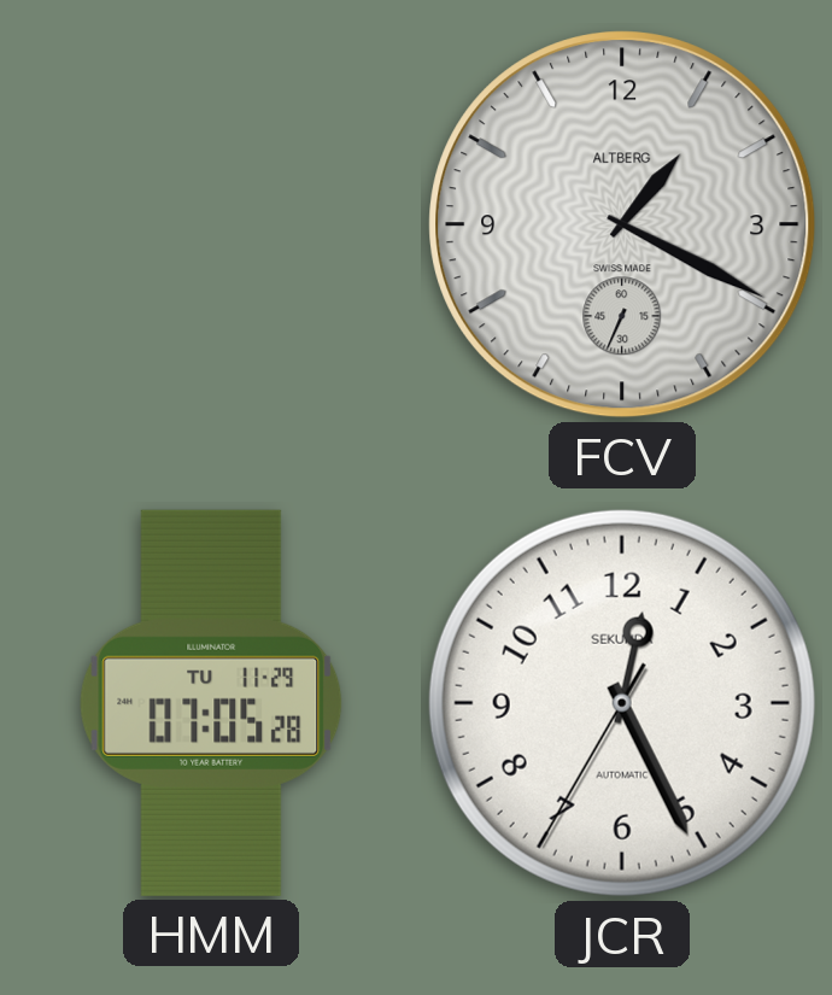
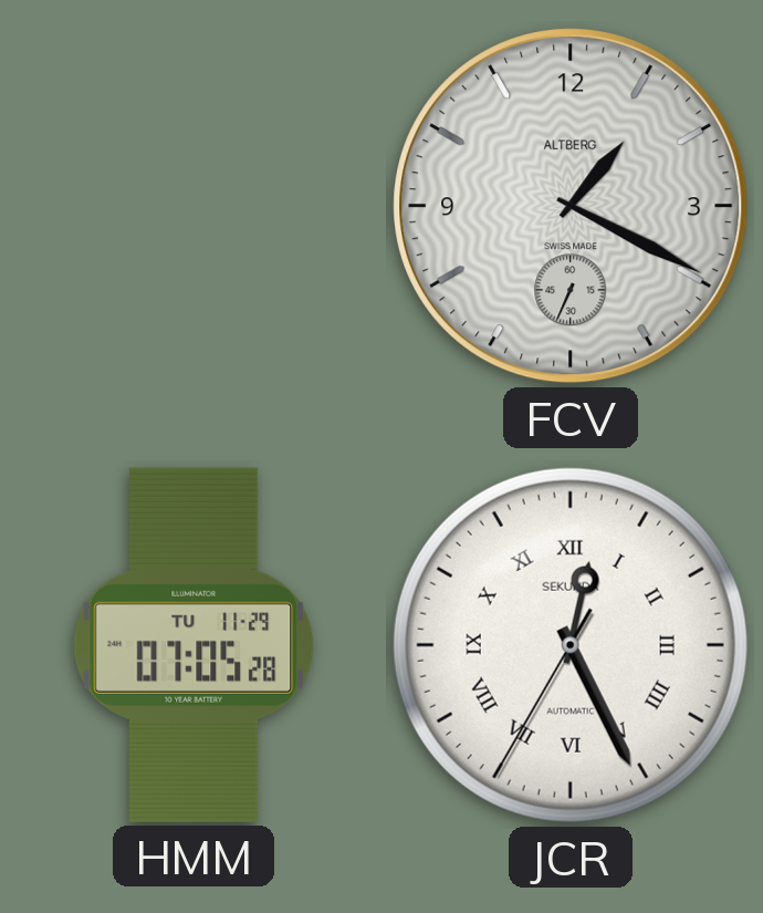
JCR numerals: Arabic -> Roman
